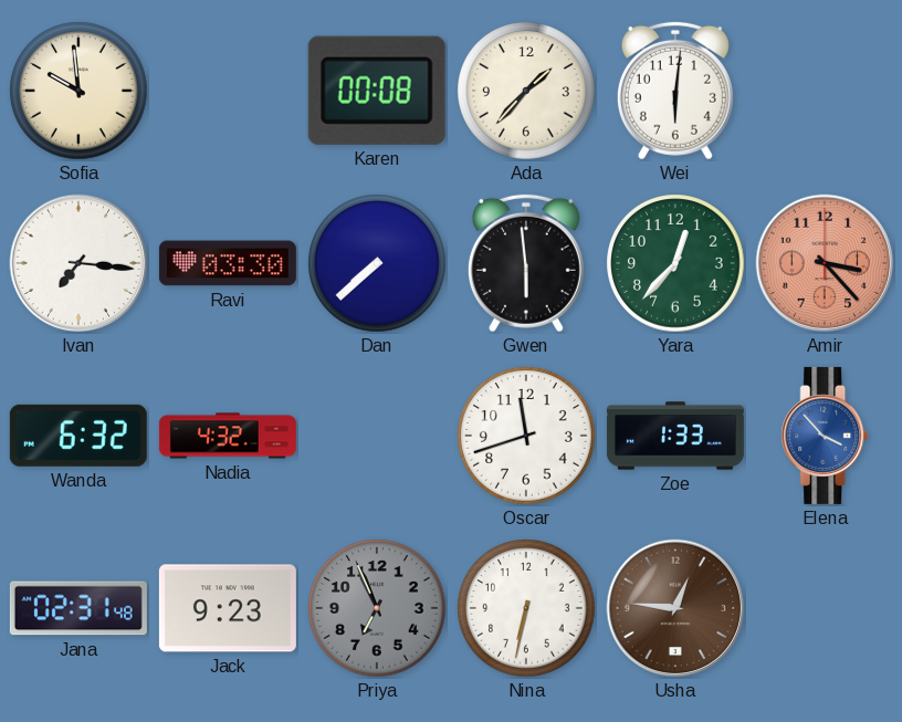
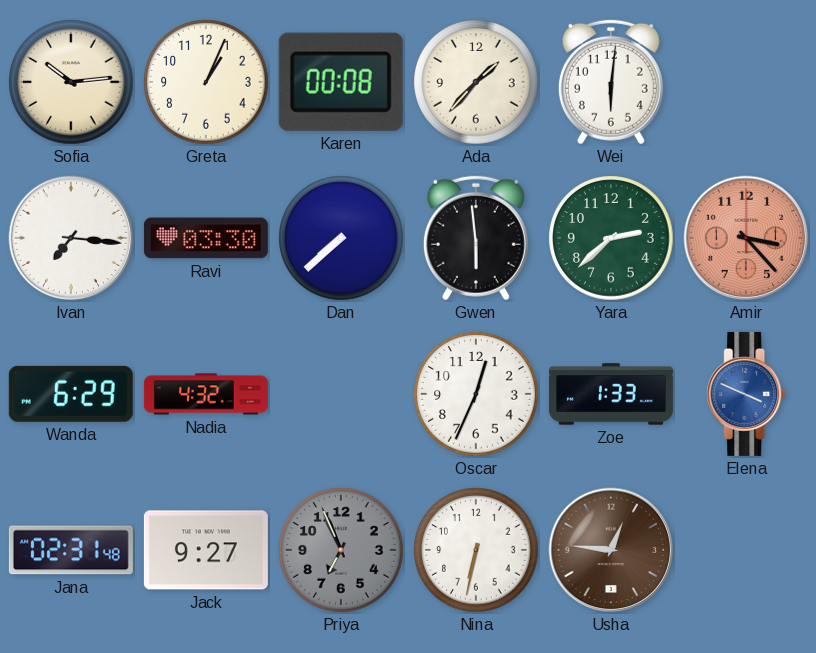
Sofia: 9:59 -> 10:14
Greta: none -> 1:04
Yara: 12:37 -> 2:38
Wanda: 6:32 -> 6:29
Oscar: 11:42 -> 12:34
Elena: 3:53 -> 3:49
Jack: 9:23 -> 9:27
